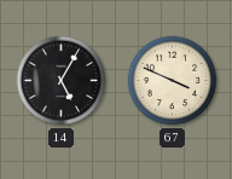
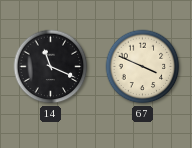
14: 5:05 -> 11:19
